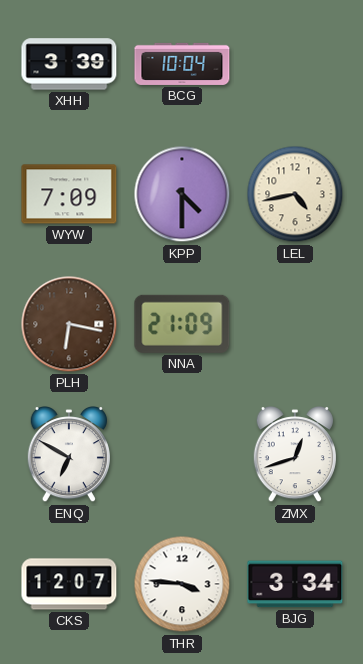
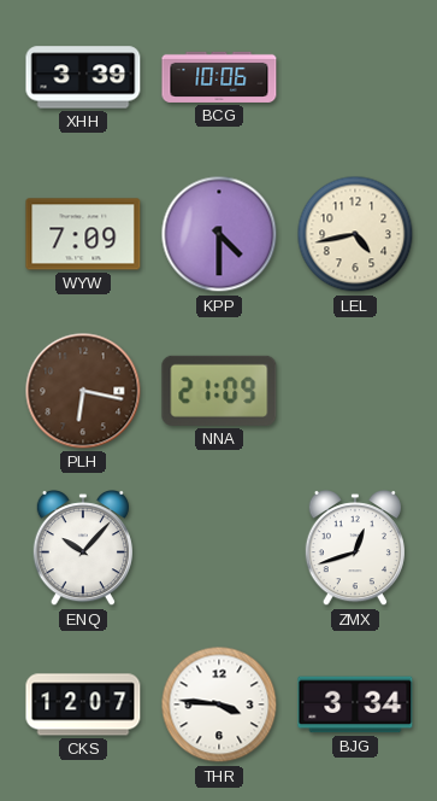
BCG: 10:04 -> 10:06
ENQ: 6:50 -> 10:07
